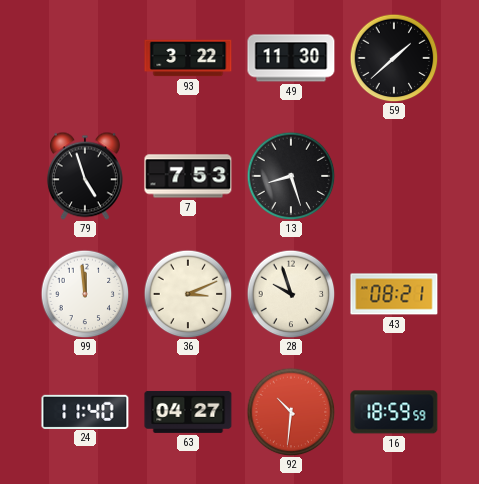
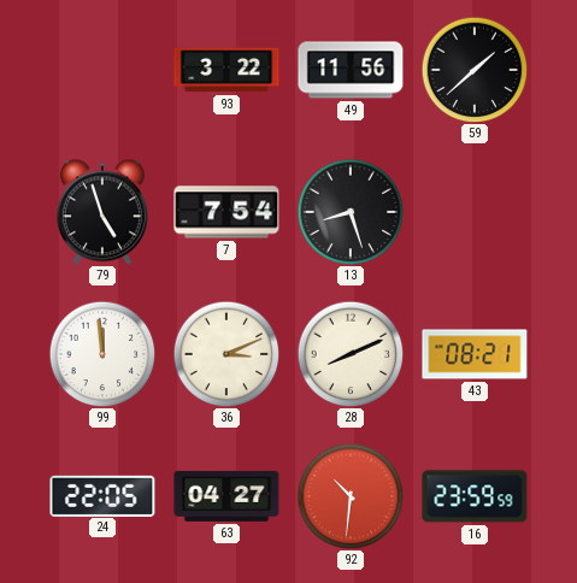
49: 11:30 -> 11:56
7: 7:53 -> 7:54
28: 9:57 -> 8:11
24: 11:40 -> 22:05
16: 18:59 -> 23:59
